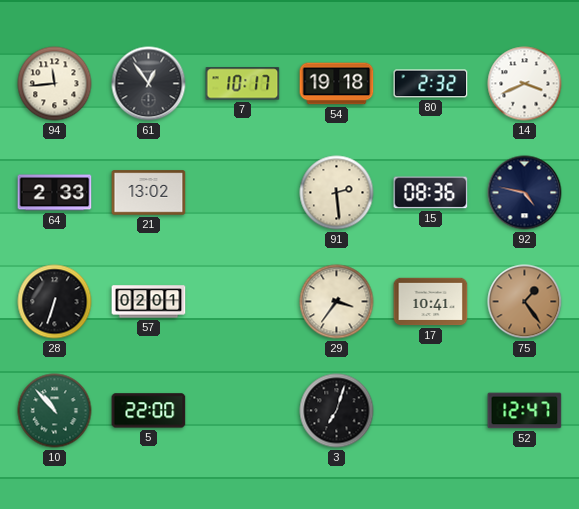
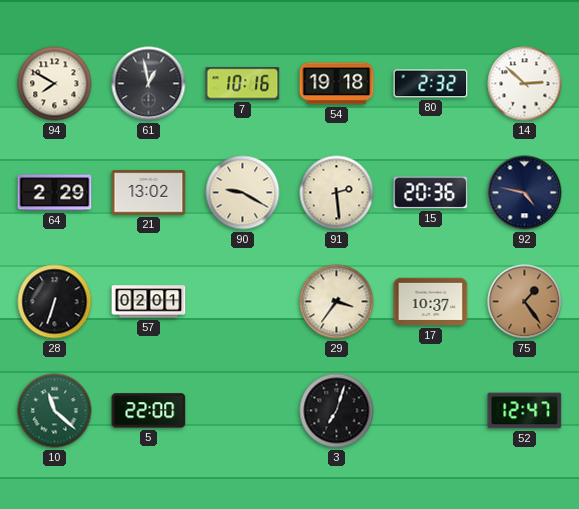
94: 11:44 -> 7:50
61: 12:54 -> 12:58
7: 10:17 -> 10:16
14: 3:41 -> 2:52
64: 2:33 -> 2:29
90: none -> 9:20
15: 08:36 -> 20:36
17: 10:41 -> 10:37
10: 10:53 -> 11:22
